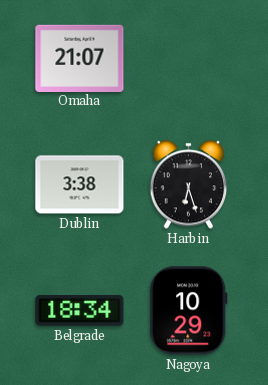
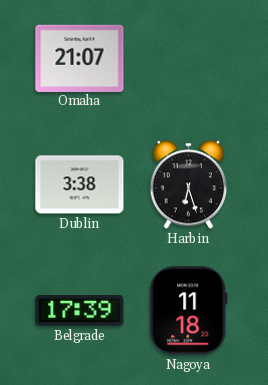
Belgrade: 18:34 -> 17:39
Nagoya: 10:29 -> 11:18
